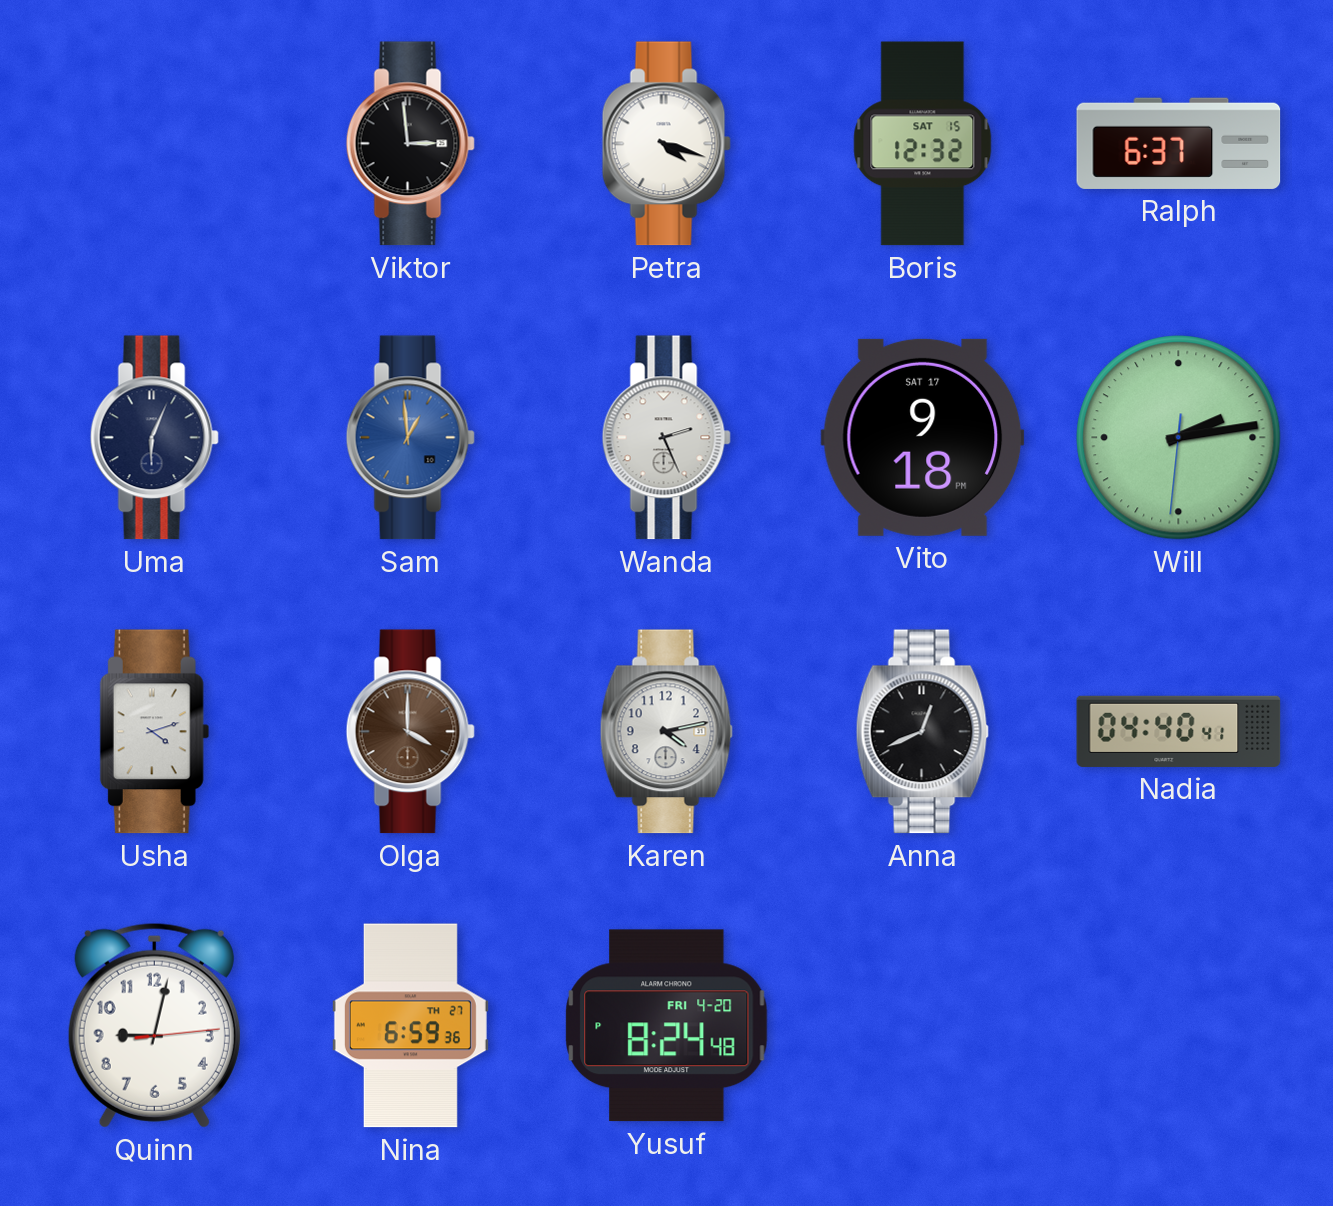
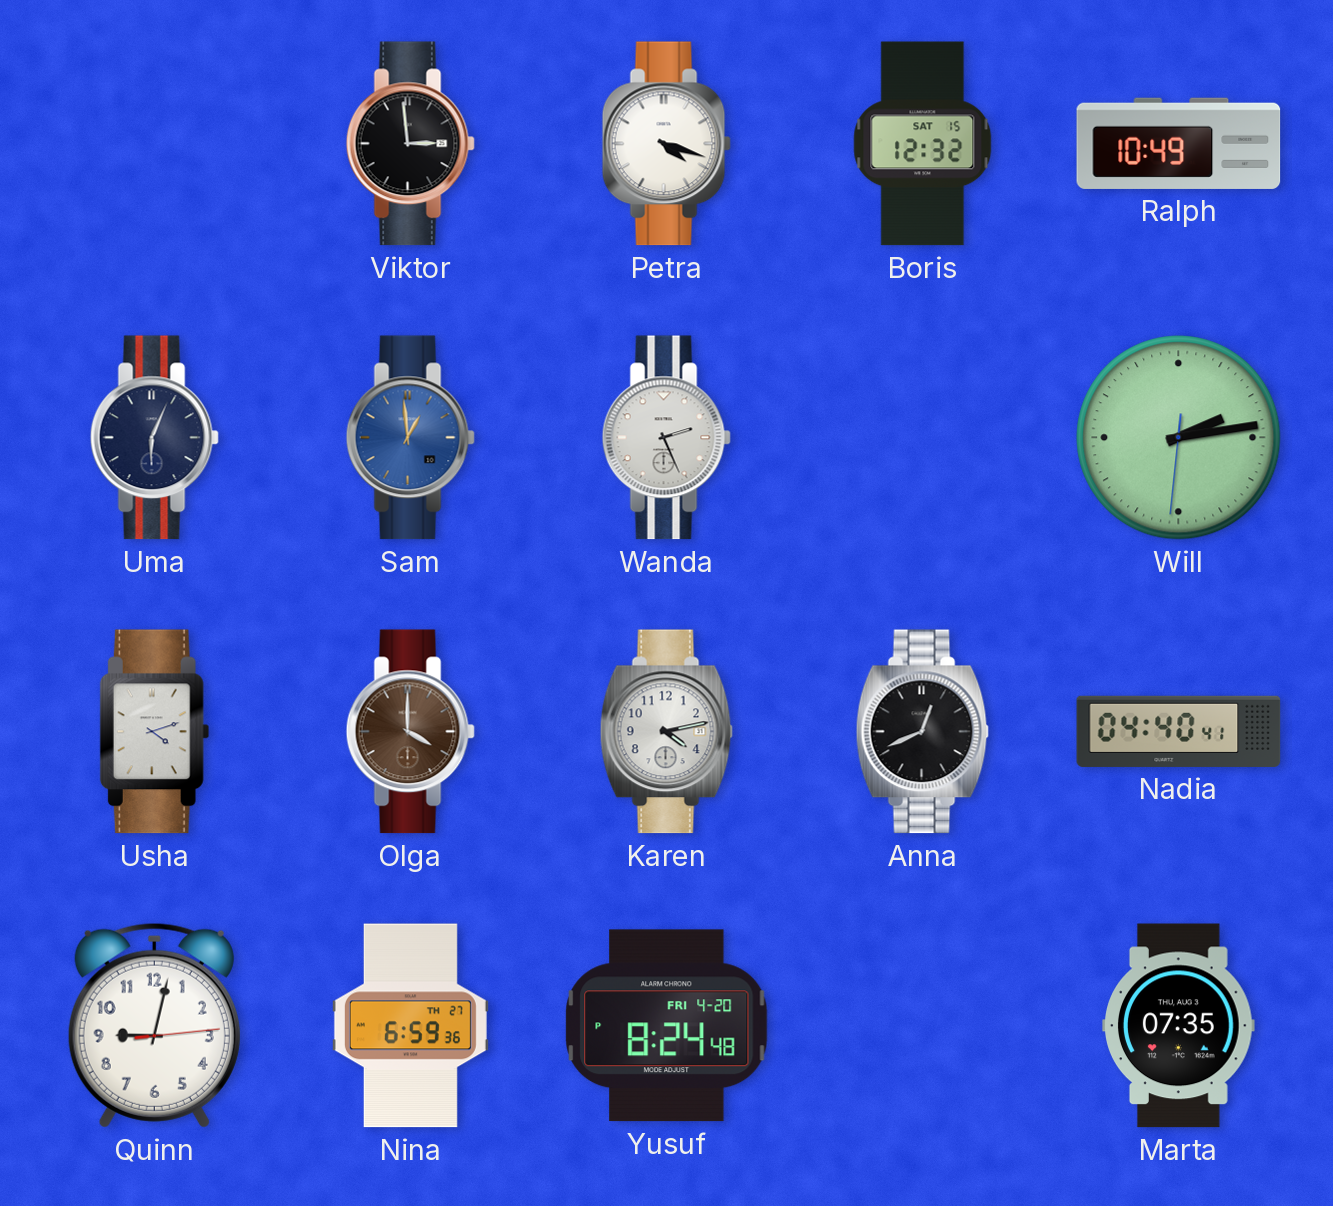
Ralph: 6:37 -> 10:49
Vito: 9:18 -> none
Marta: none -> 07:35
